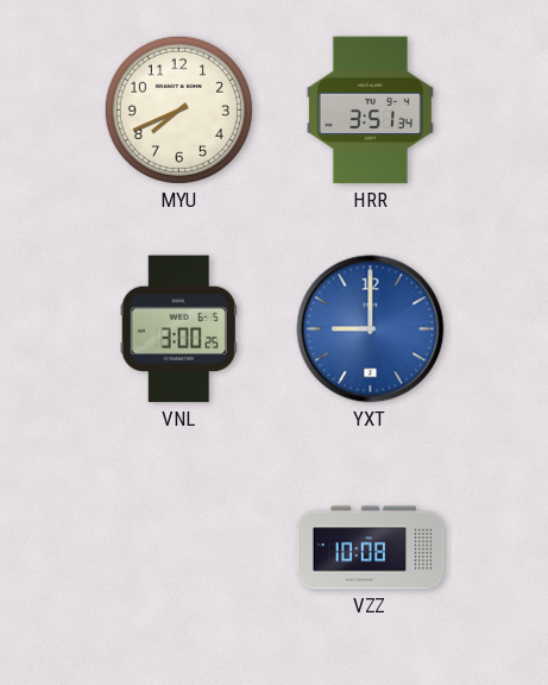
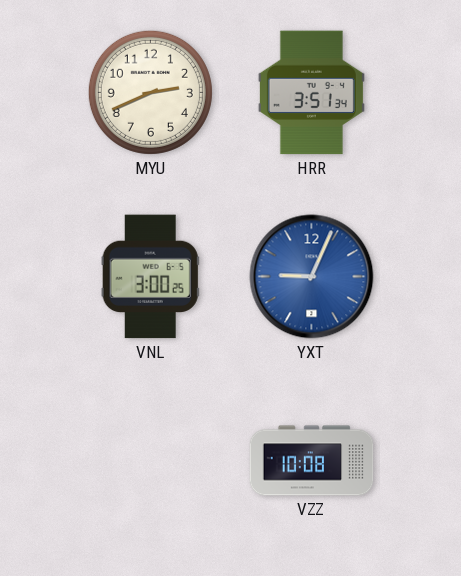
MYU: 7:41 -> 2:41
YXT: 9:00 -> 9:04
